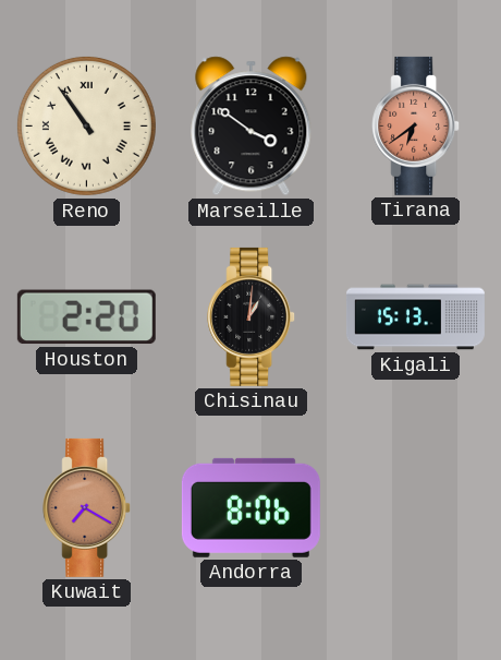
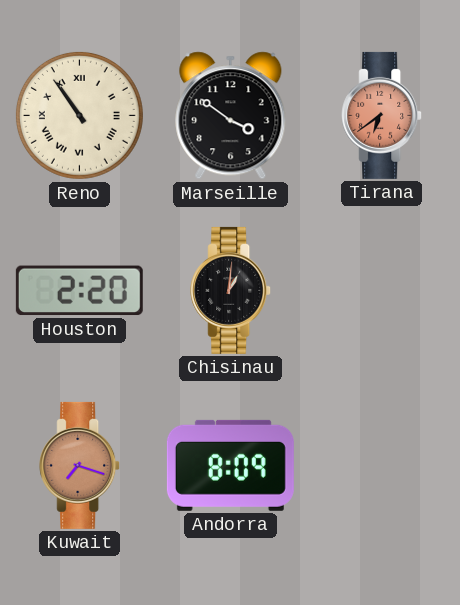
Kigali: 15:13 -> none
Kuwait: 7:20 -> 7:18
Andorra: 8:06 -> 8:09
